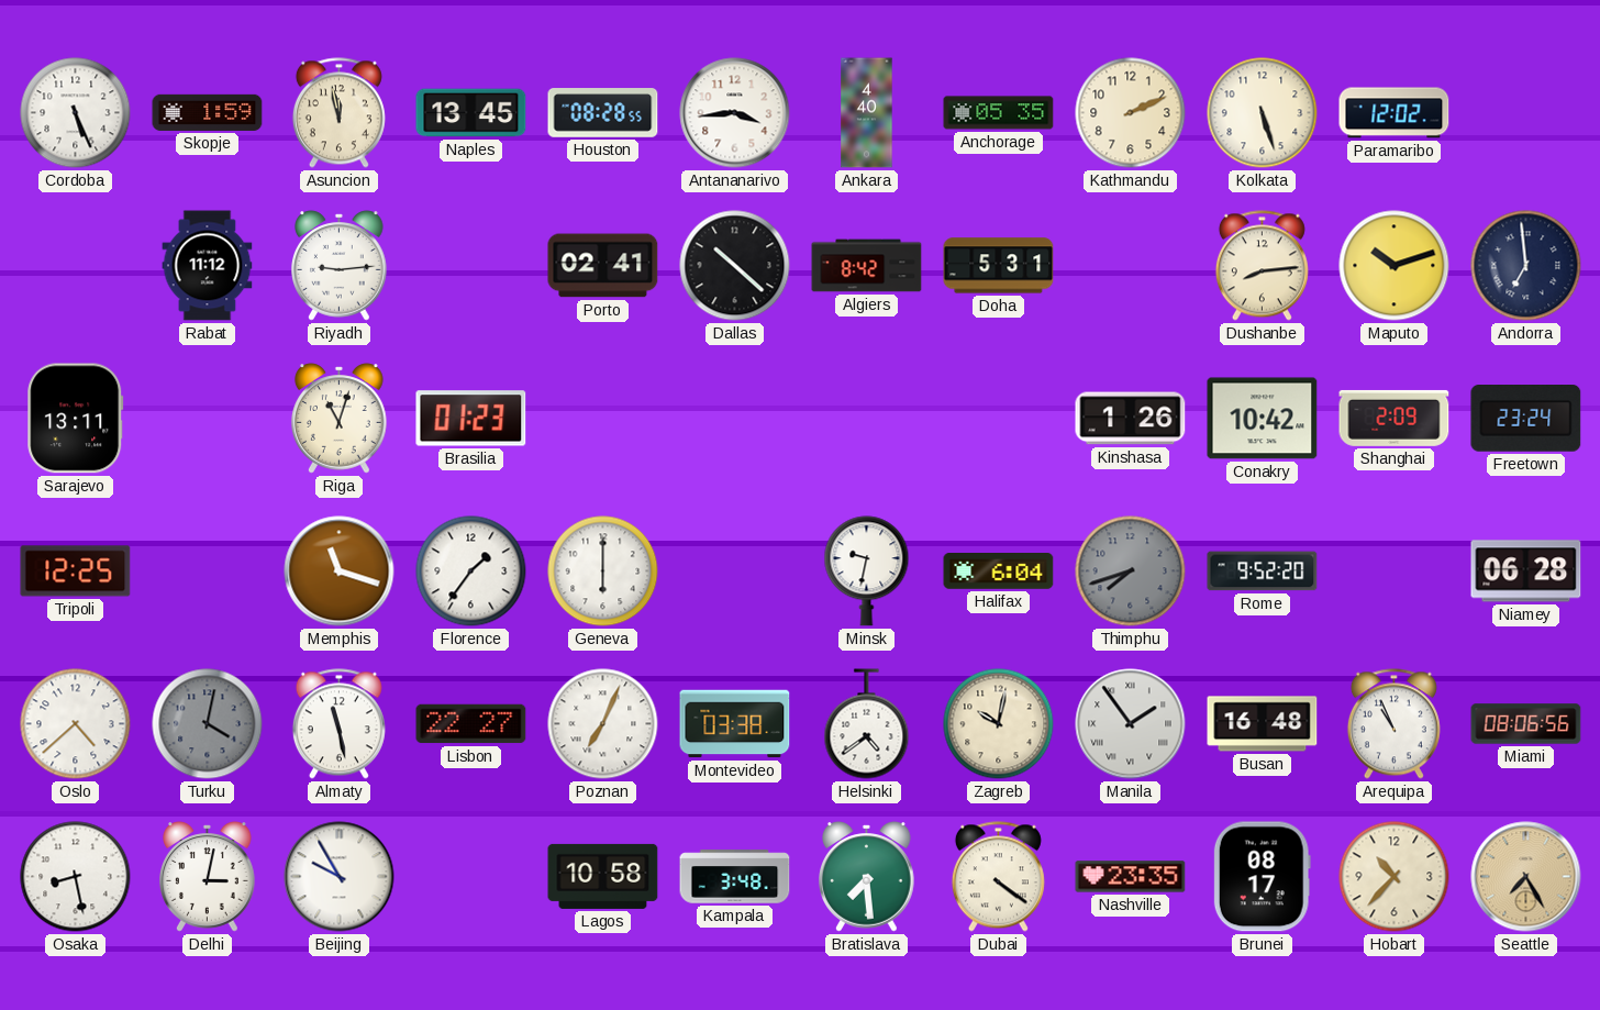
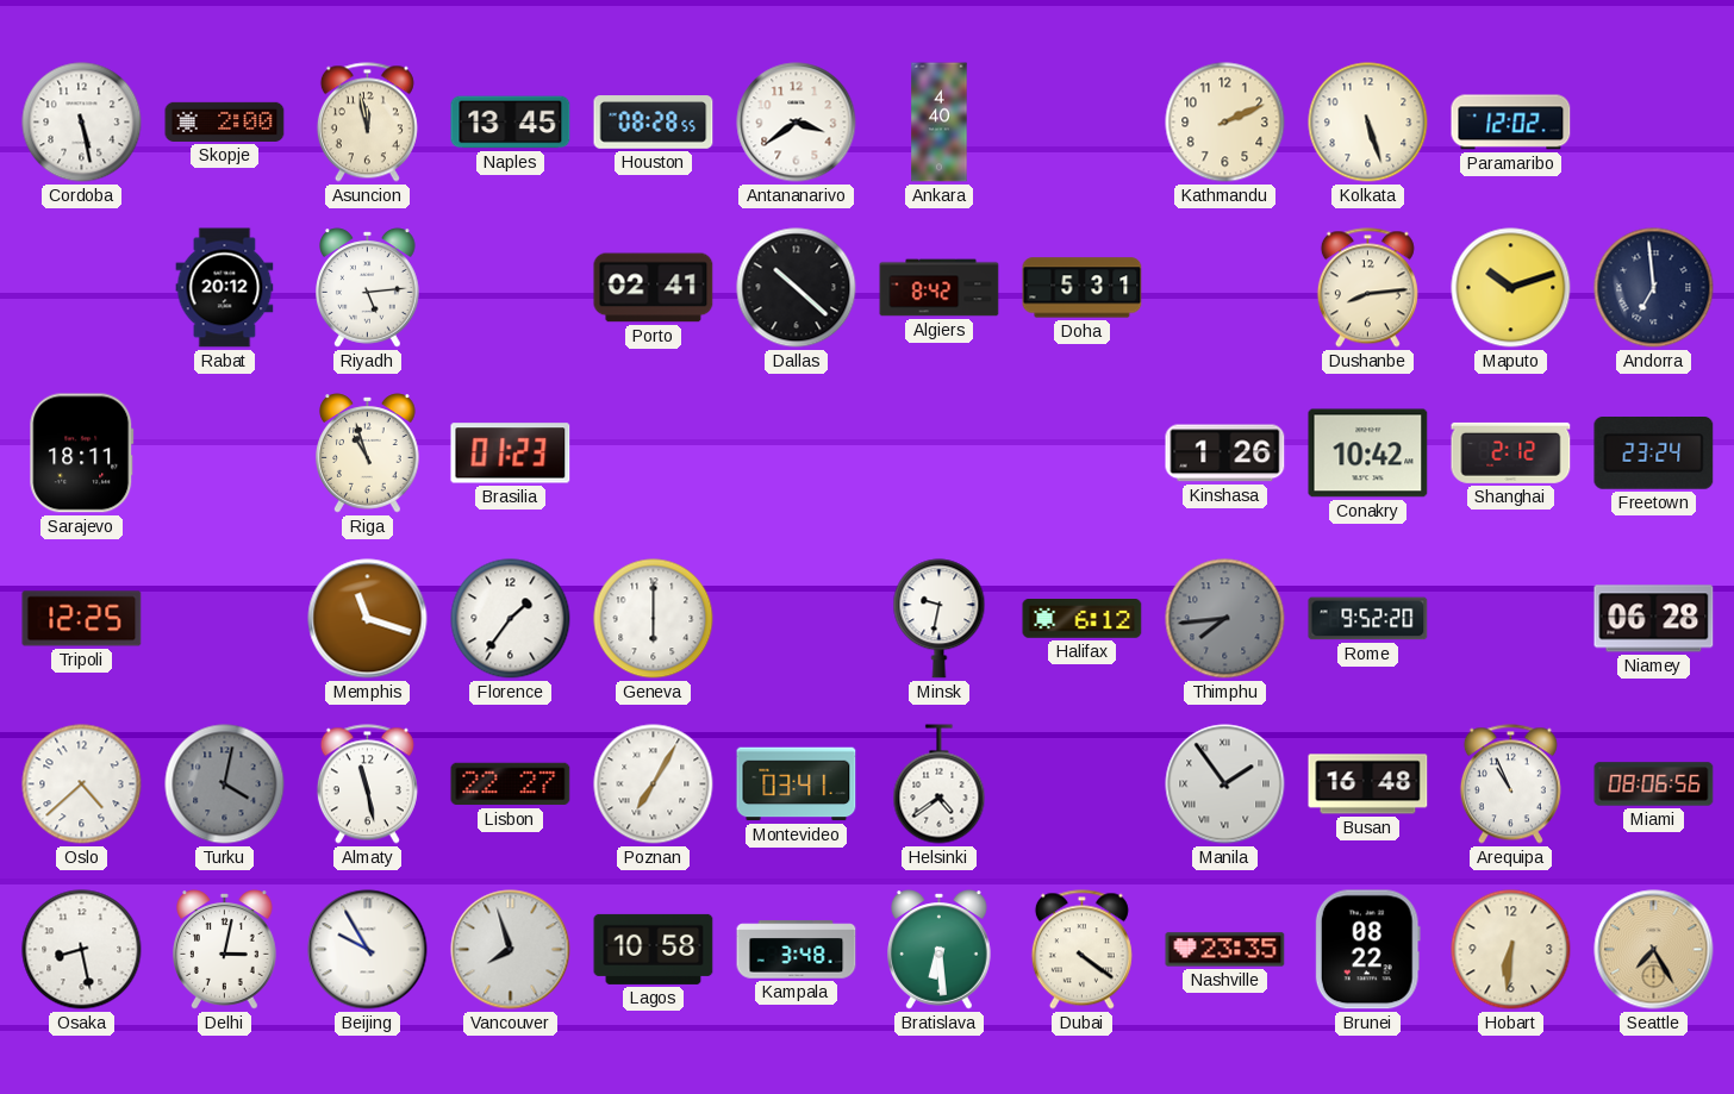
Cordoba: 5:26 -> 5:28
Skopje: 1:59 -> 2:00
Antananarivo: 3:44 -> 3:39
Anchorage: 05:35 -> none
Rabat: 11:12 -> 20:12
Riyadh: 9:14 -> 5:14
Sarajevo: 13:11 -> 18:11
Riga: 11:03 -> 10:57
Shanghai: 2:09 -> 2:12
Halifax: 6:04 -> 6:12
Thimphu: 7:42 -> 7:44
Poznan: 7:04 -> 7:05
Montevideo: 03:38 -> 03:41
Zagreb: 10:02 -> none
Vancouver: none -> 7:57
Bratislava: 7:29 -> 6:29
Brunei: 08:17 -> 08:22
Hobart: 10:37 -> 6:31
